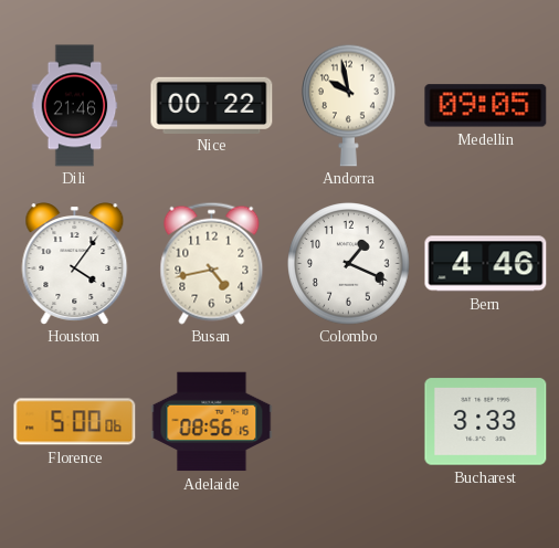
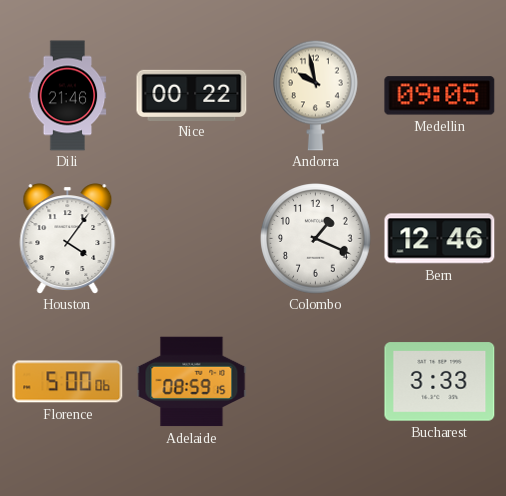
Busan: 4:43 -> none
Bern: 4:46 -> 12:46
Adelaide: 08:56 -> 08:59
